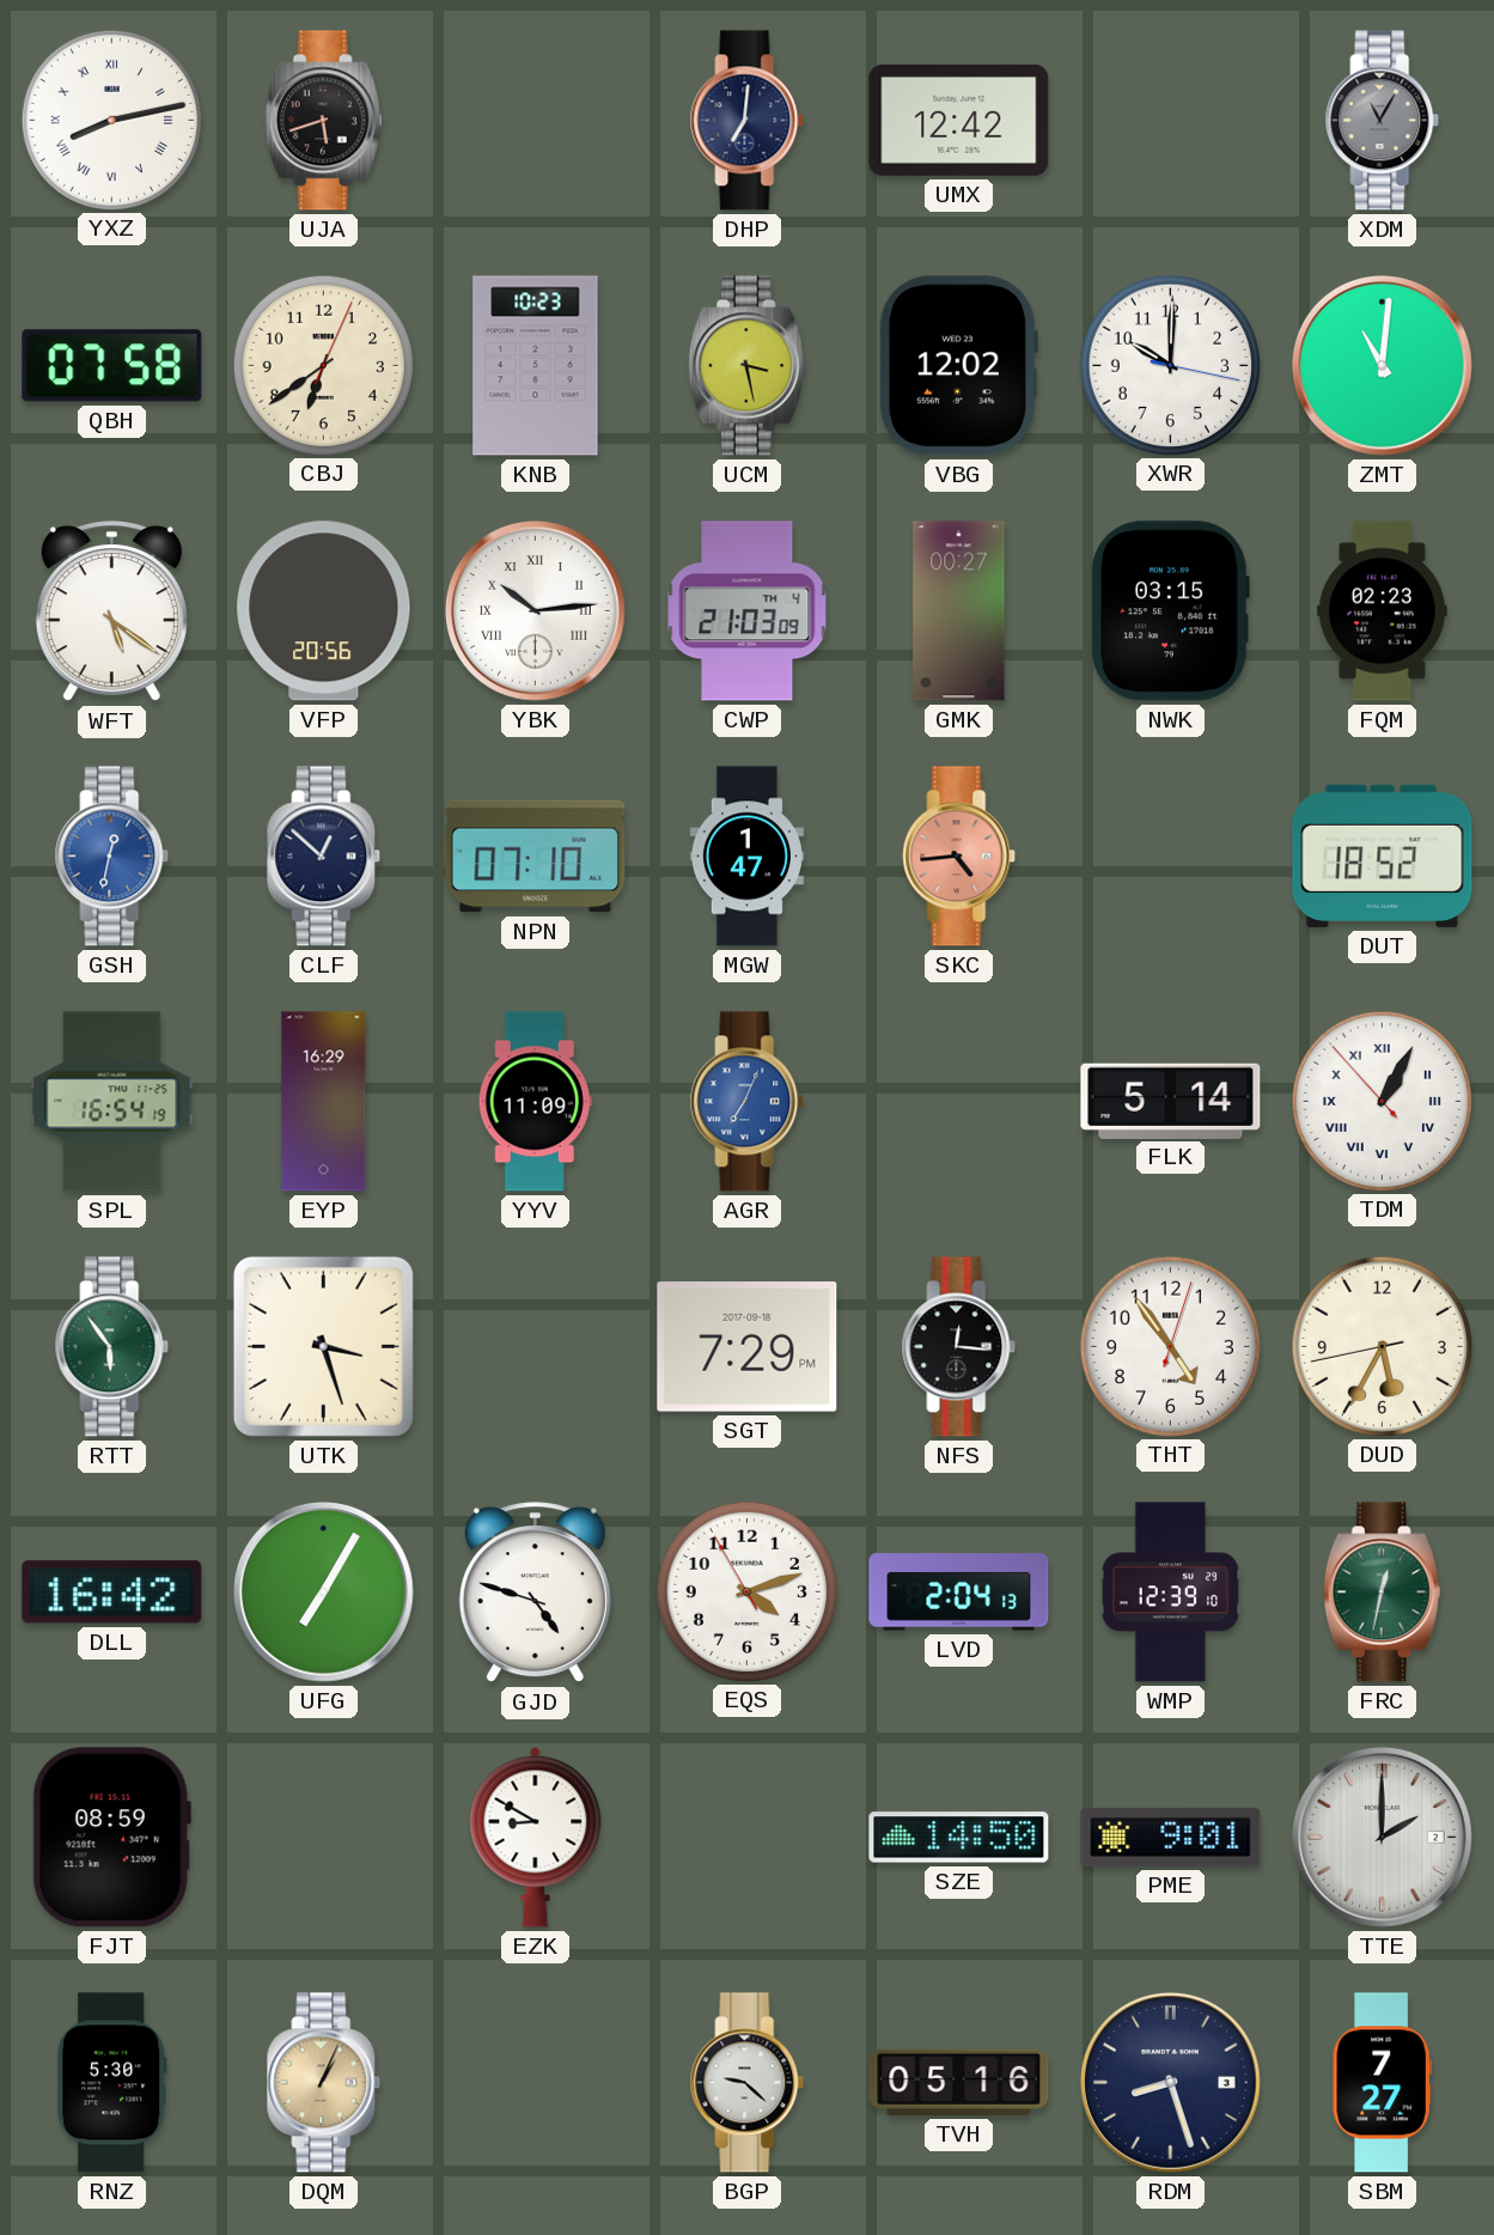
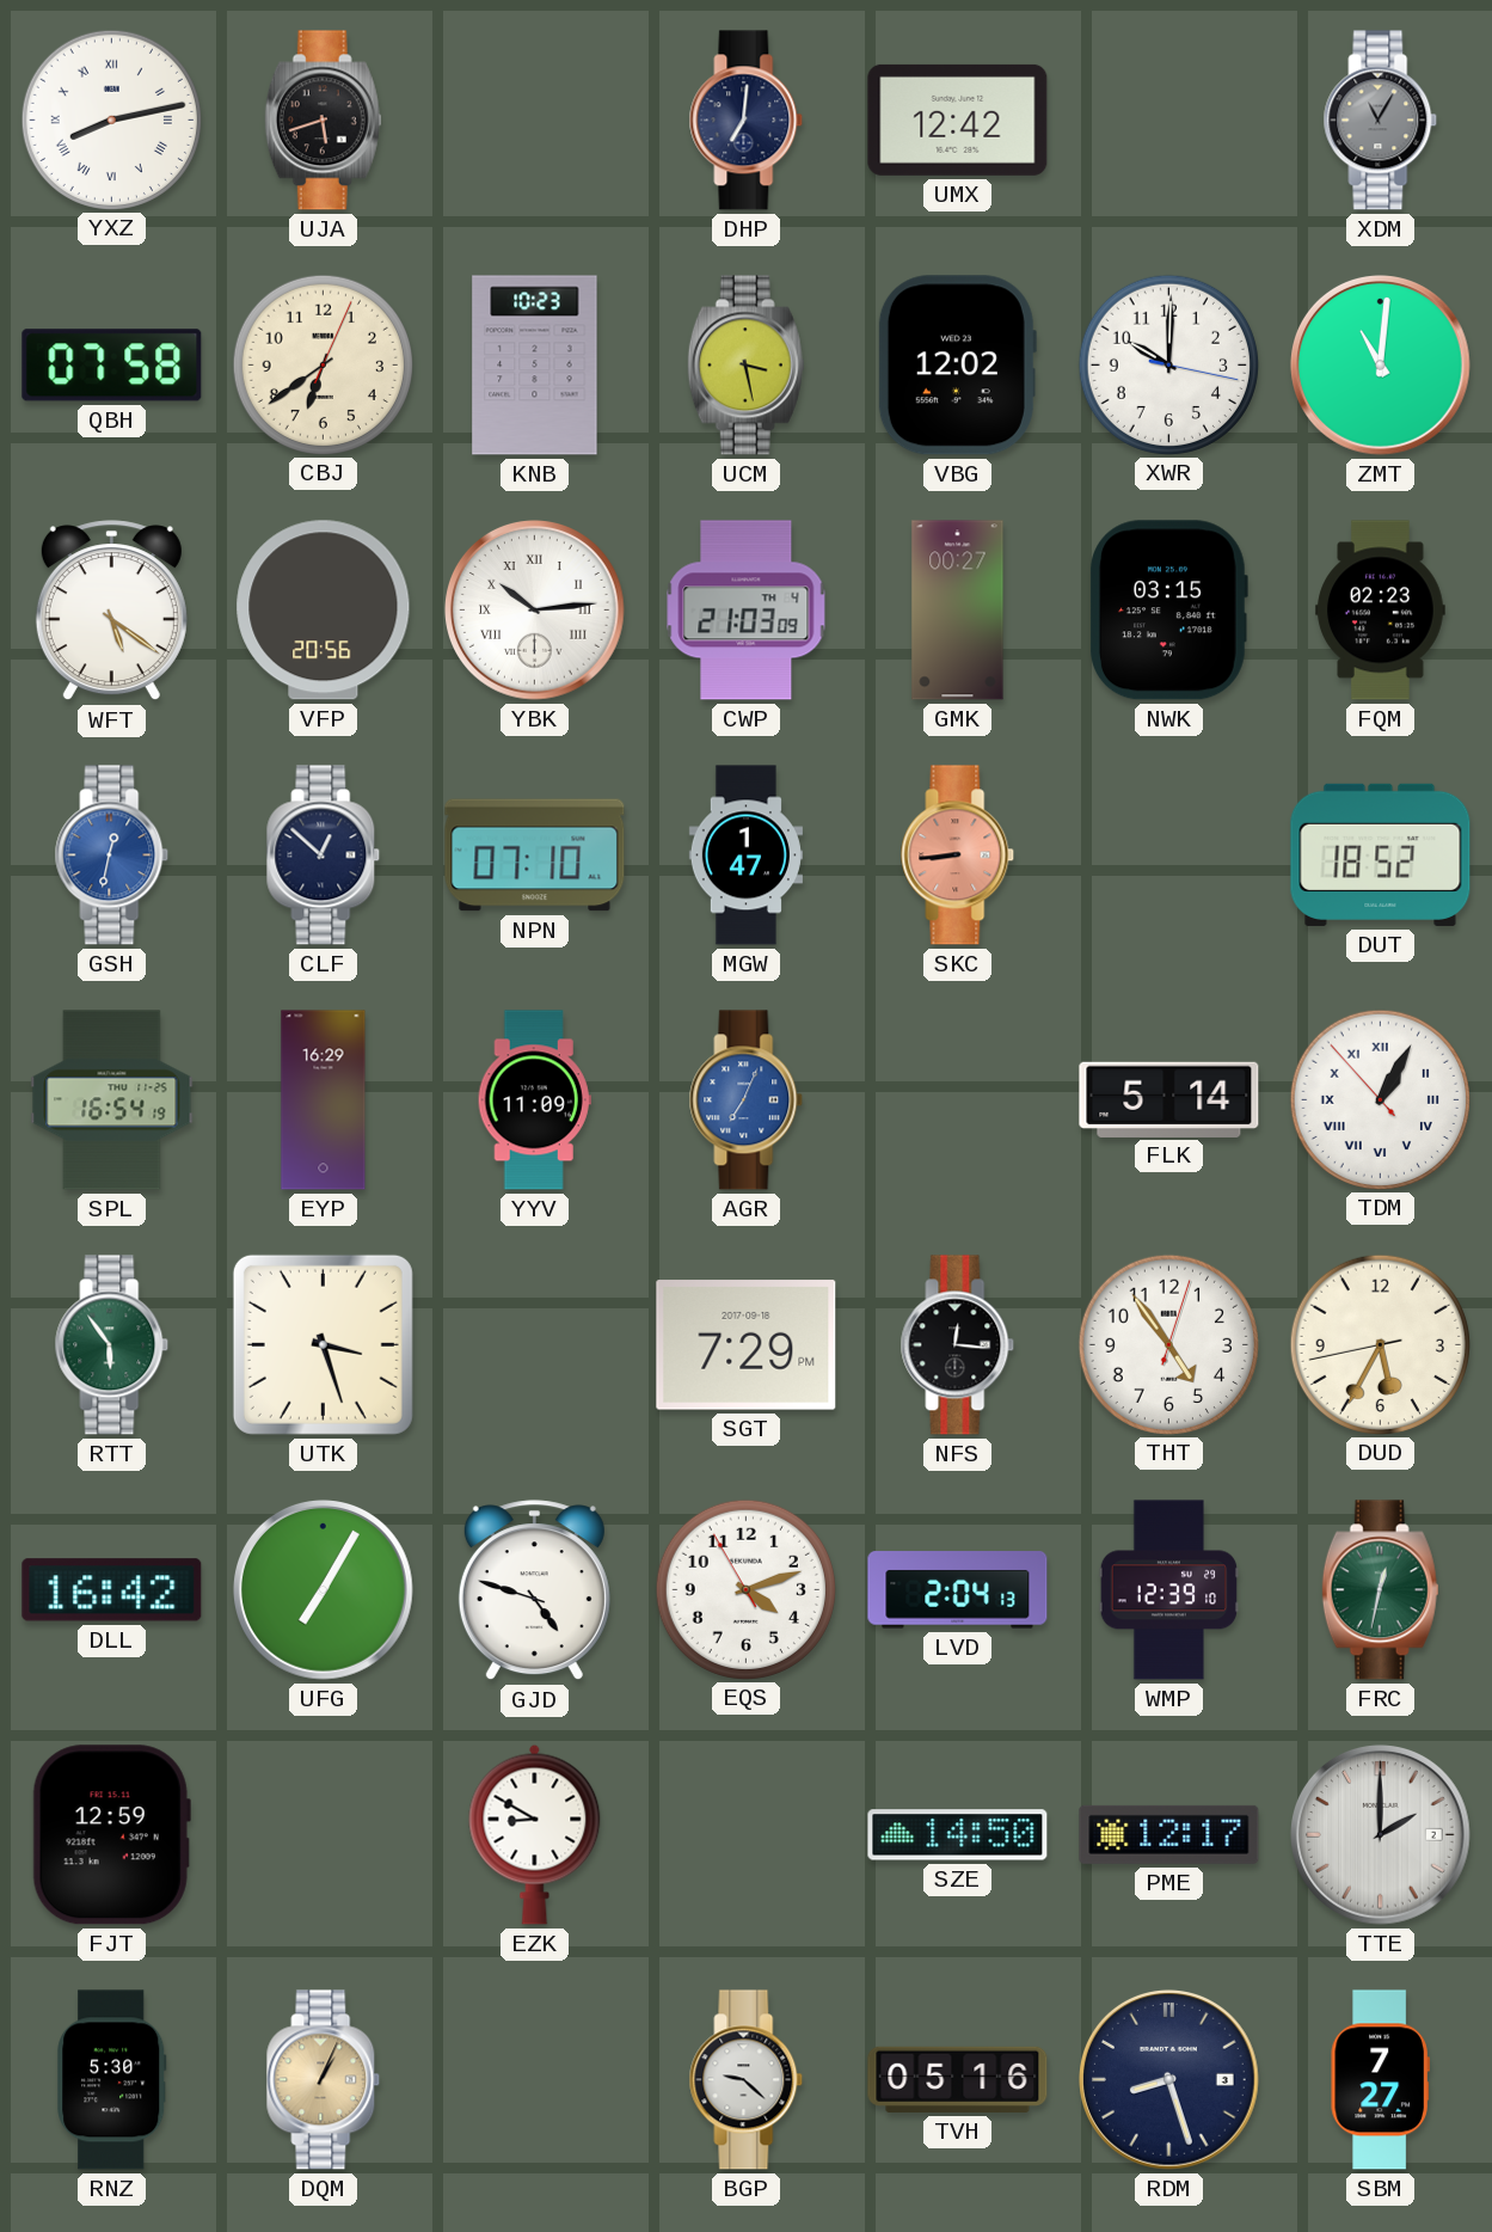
SKC: 4:44 -> 8:44
FJT: 08:59 -> 12:59
PME: 9:01 -> 12:17
